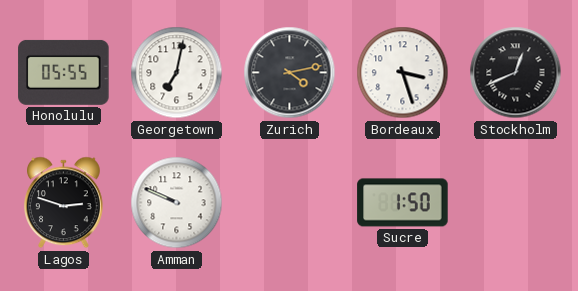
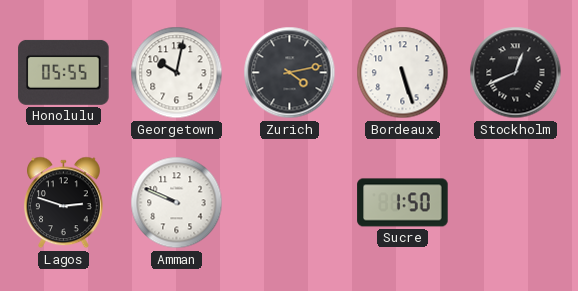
Georgetown: 7:02 -> 10:02
Bordeaux: 3:27 -> 5:27
